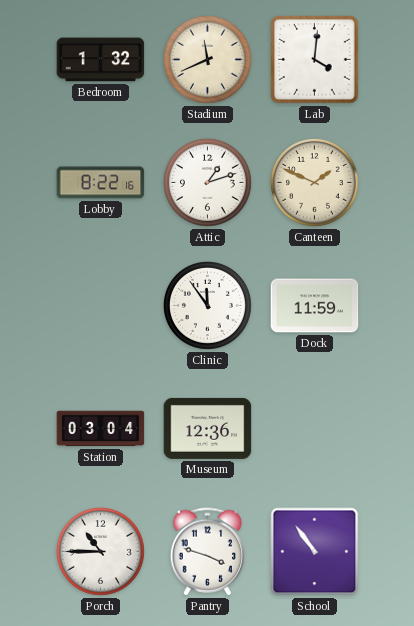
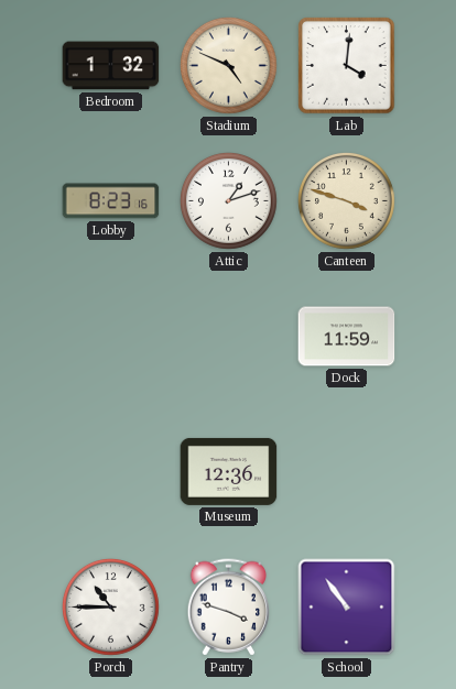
Stadium: 11:41 -> 4:49
Lobby: 8:22 -> 8:23
Canteen: 1:49 -> 3:48
Clinic: 11:54 -> none
Station: 03:04 -> none
